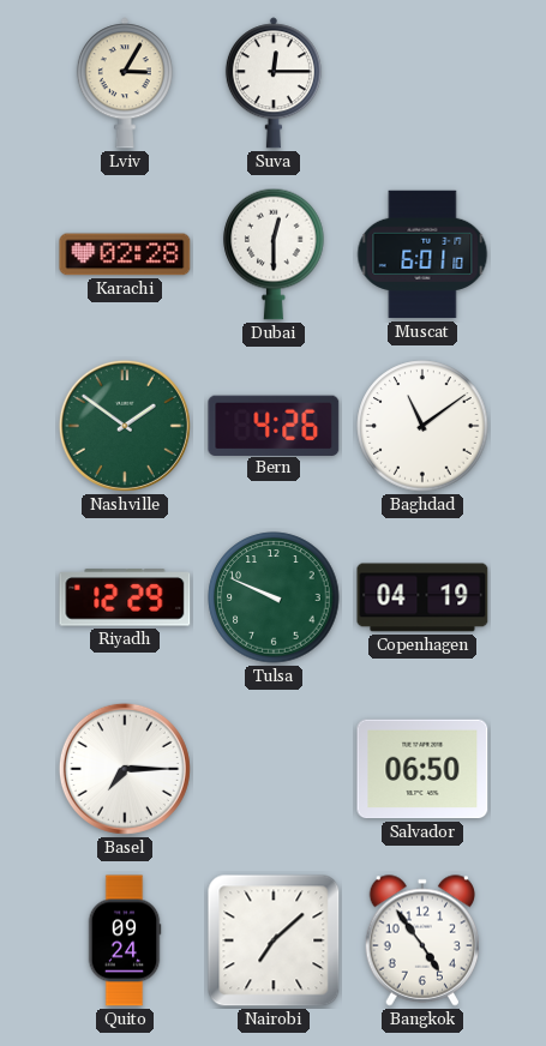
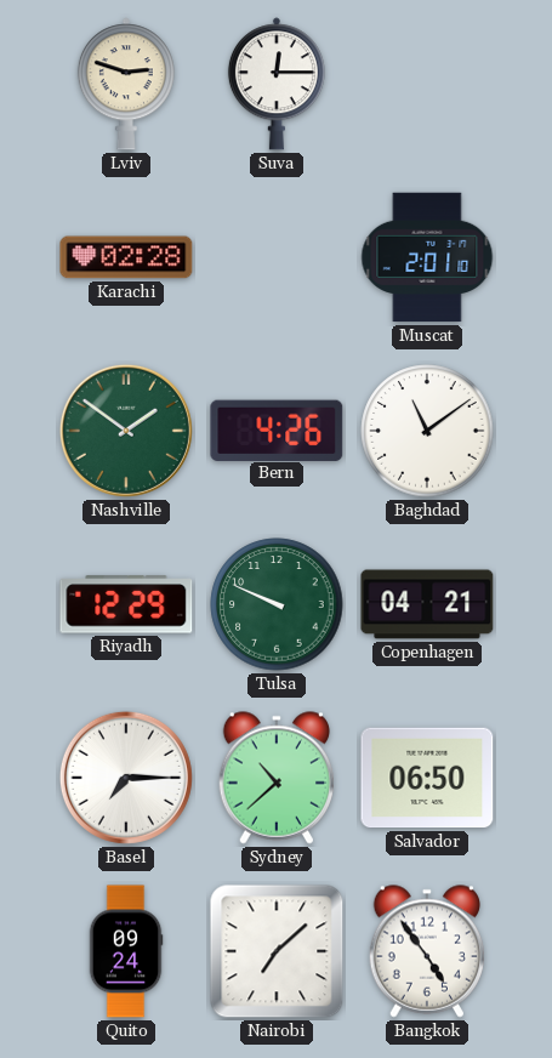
Lviv: 3:05 -> 2:48
Dubai: 12:30 -> none
Muscat: 6:01 -> 2:01
Copenhagen: 04:19 -> 04:21
Sydney: none -> 10:38
